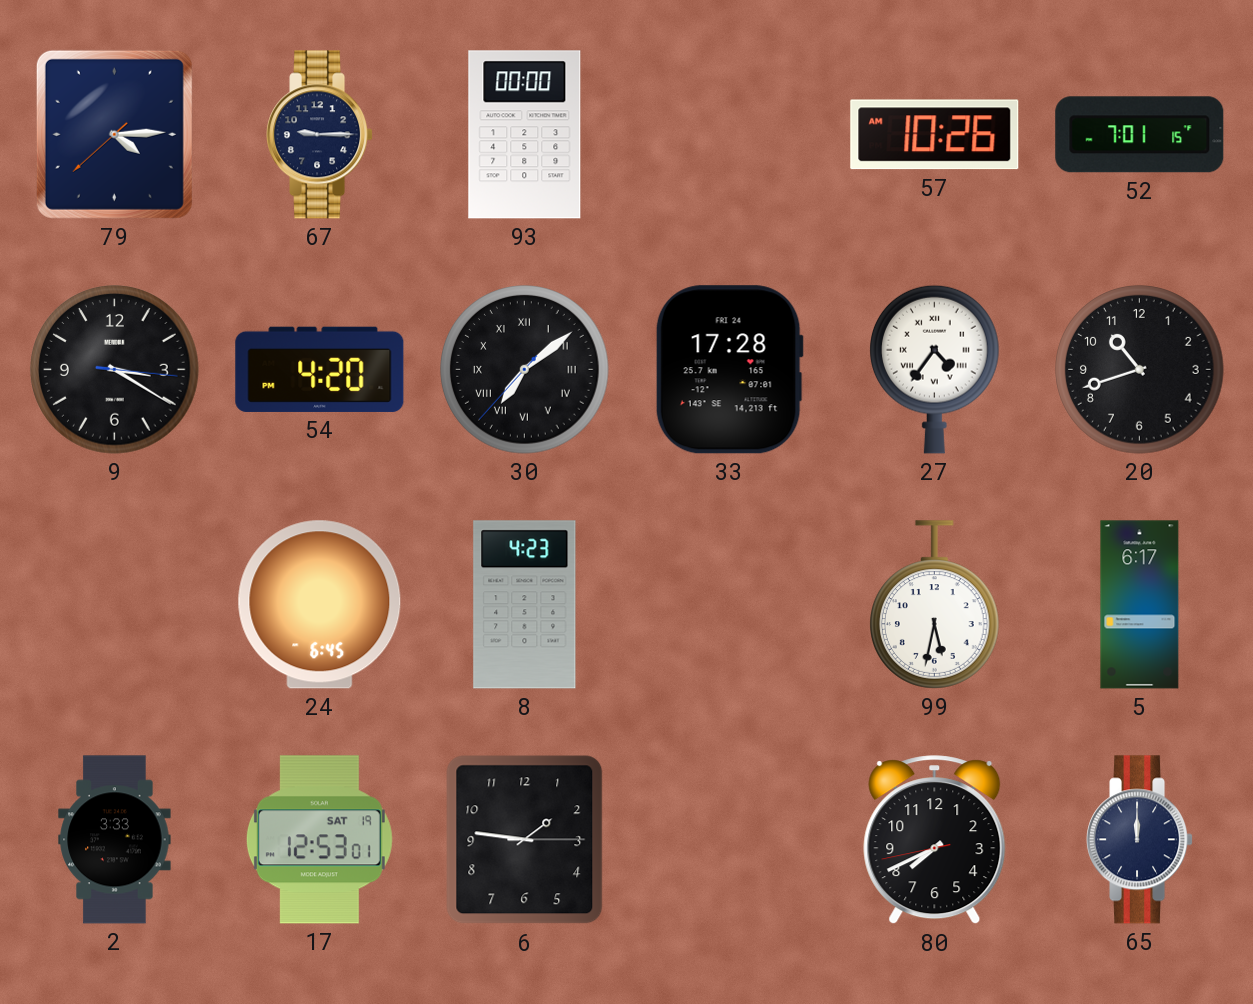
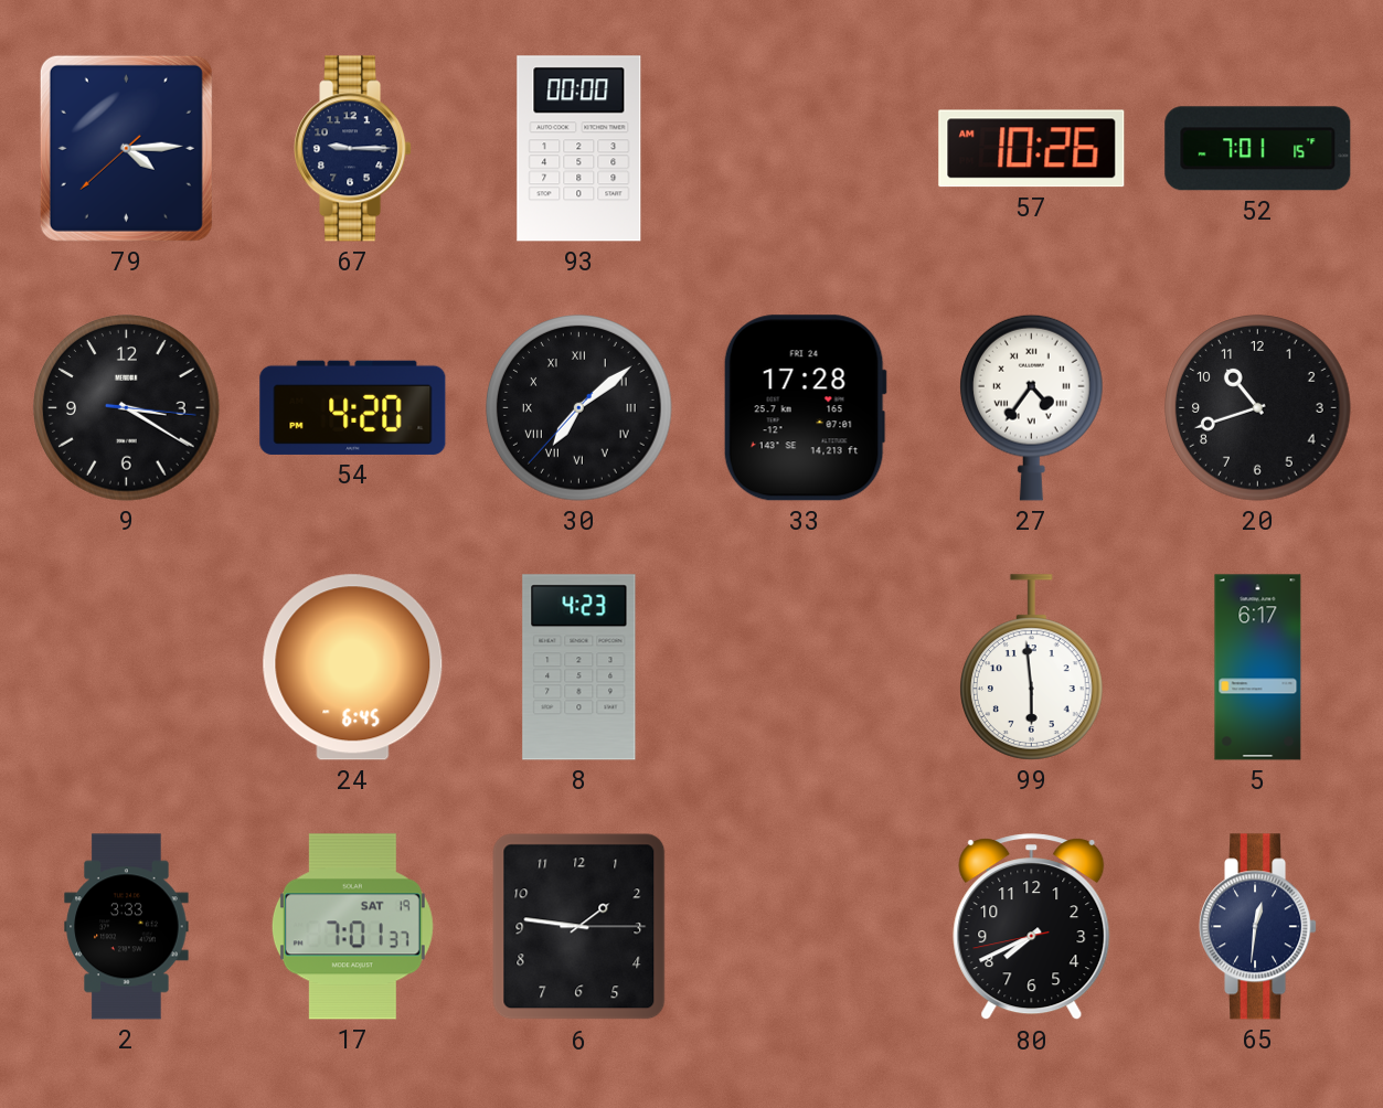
99: 5:32 -> 5:59
17: 12:53 -> 7:01
65: 12:00 -> 12:31
